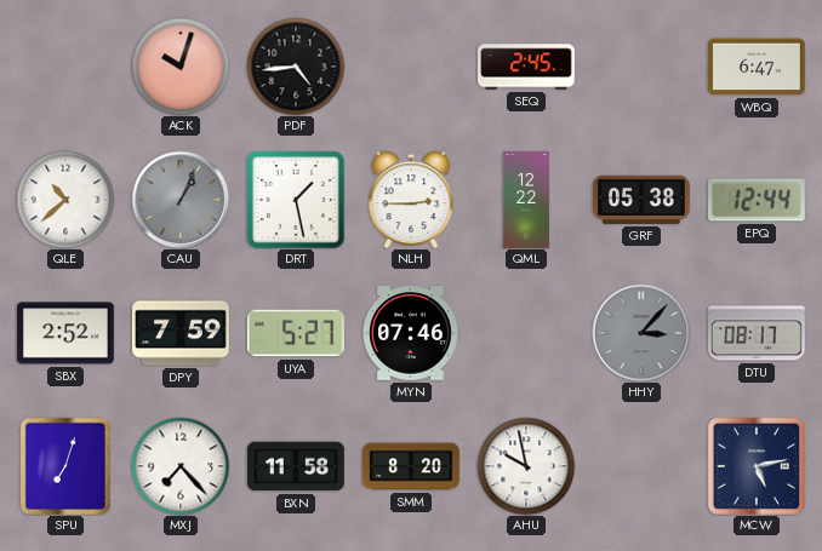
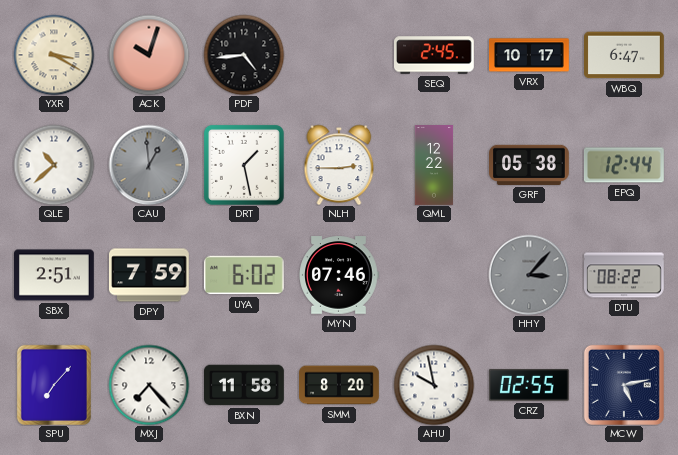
YXR: none -> 3:20
VRX: none -> 10:17
CAU: 1:04 -> 12:59
SBX: 2:52 -> 2:51
UYA: 5:27 -> 6:02
DTU: 08:17 -> 08:22
SPU: 7:03 -> 7:07
CRZ: none -> 02:55
